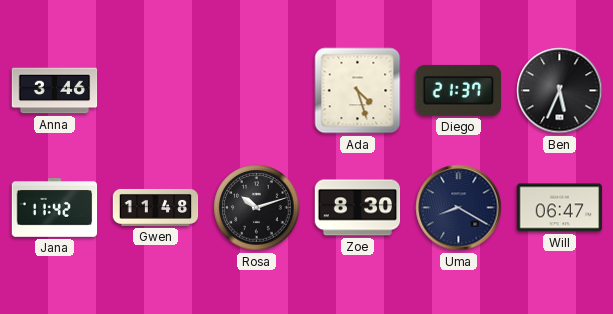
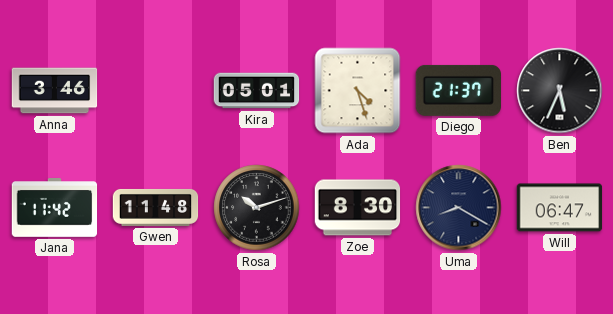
Kira: none -> 05:01
